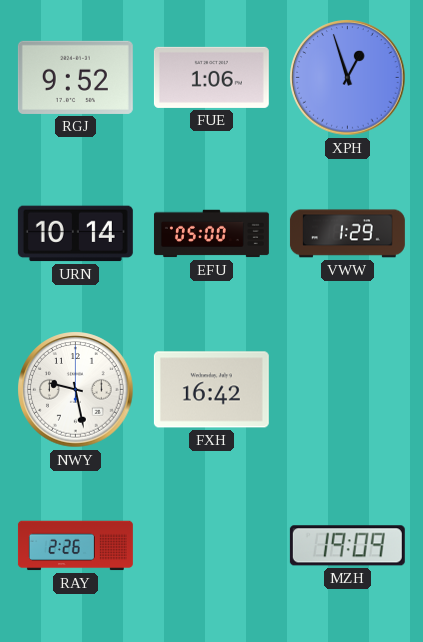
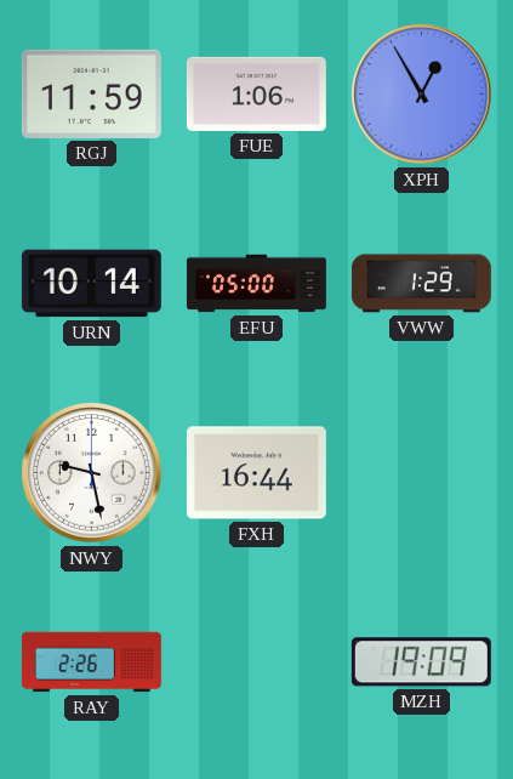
RGJ: 9:52 -> 11:59
XPH: 12:57 -> 12:55
FXH: 16:42 -> 16:44
